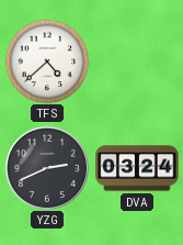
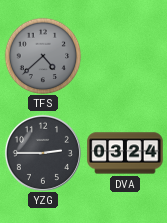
TFS dial: white -> grey
YZG: 2:41 -> 2:45
